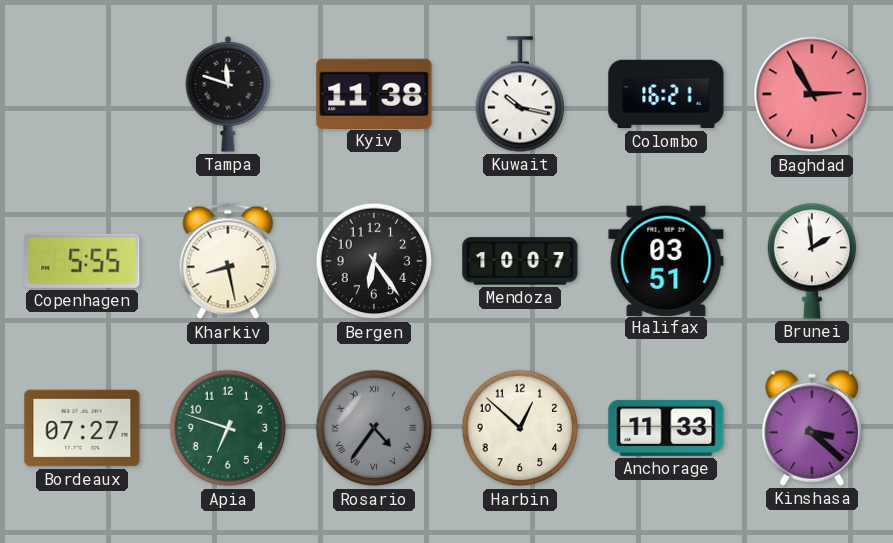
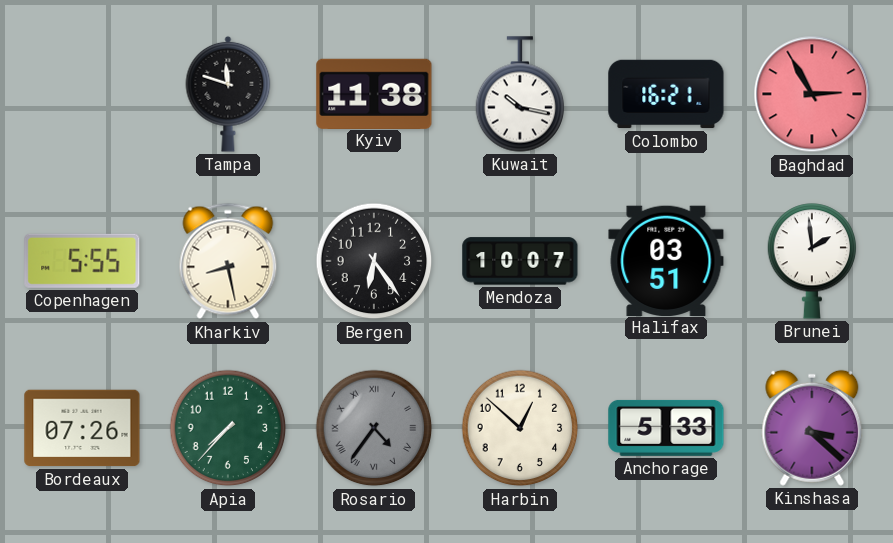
Bordeaux: 07:27 -> 07:26
Apia: 6:48 -> 7:37
Anchorage: 11:33 -> 5:33
